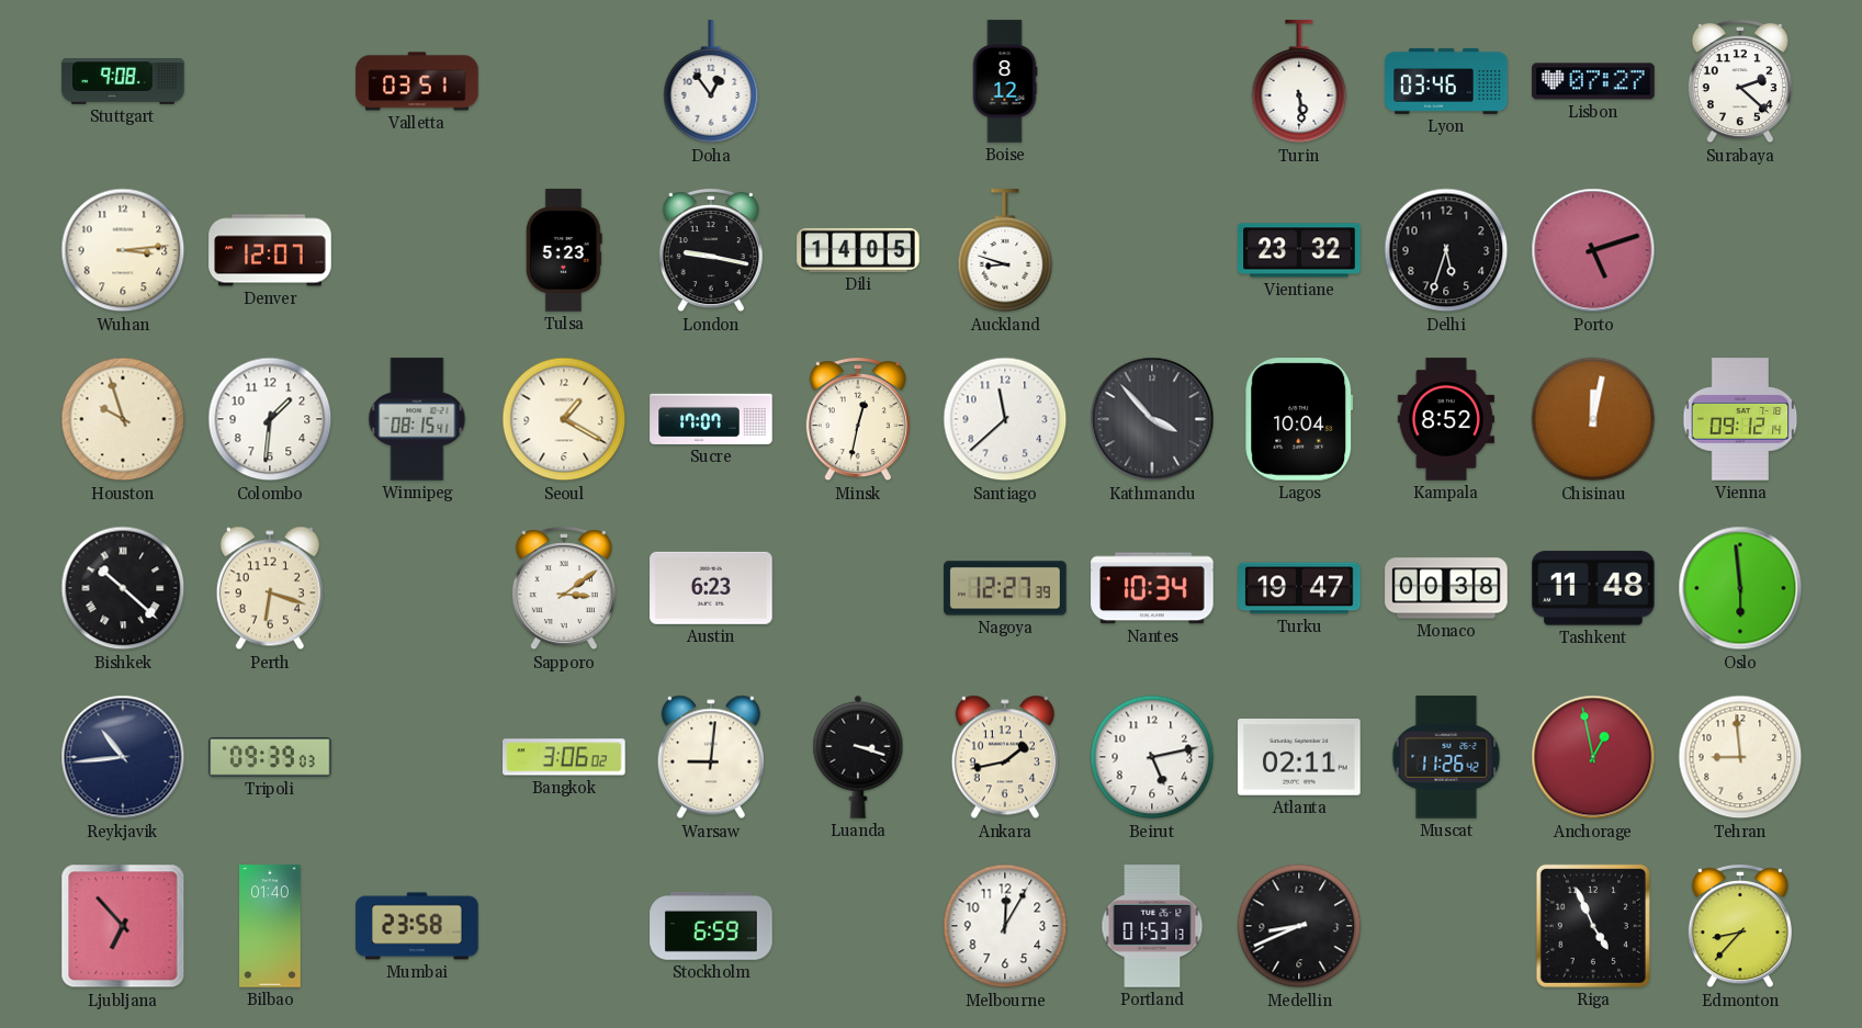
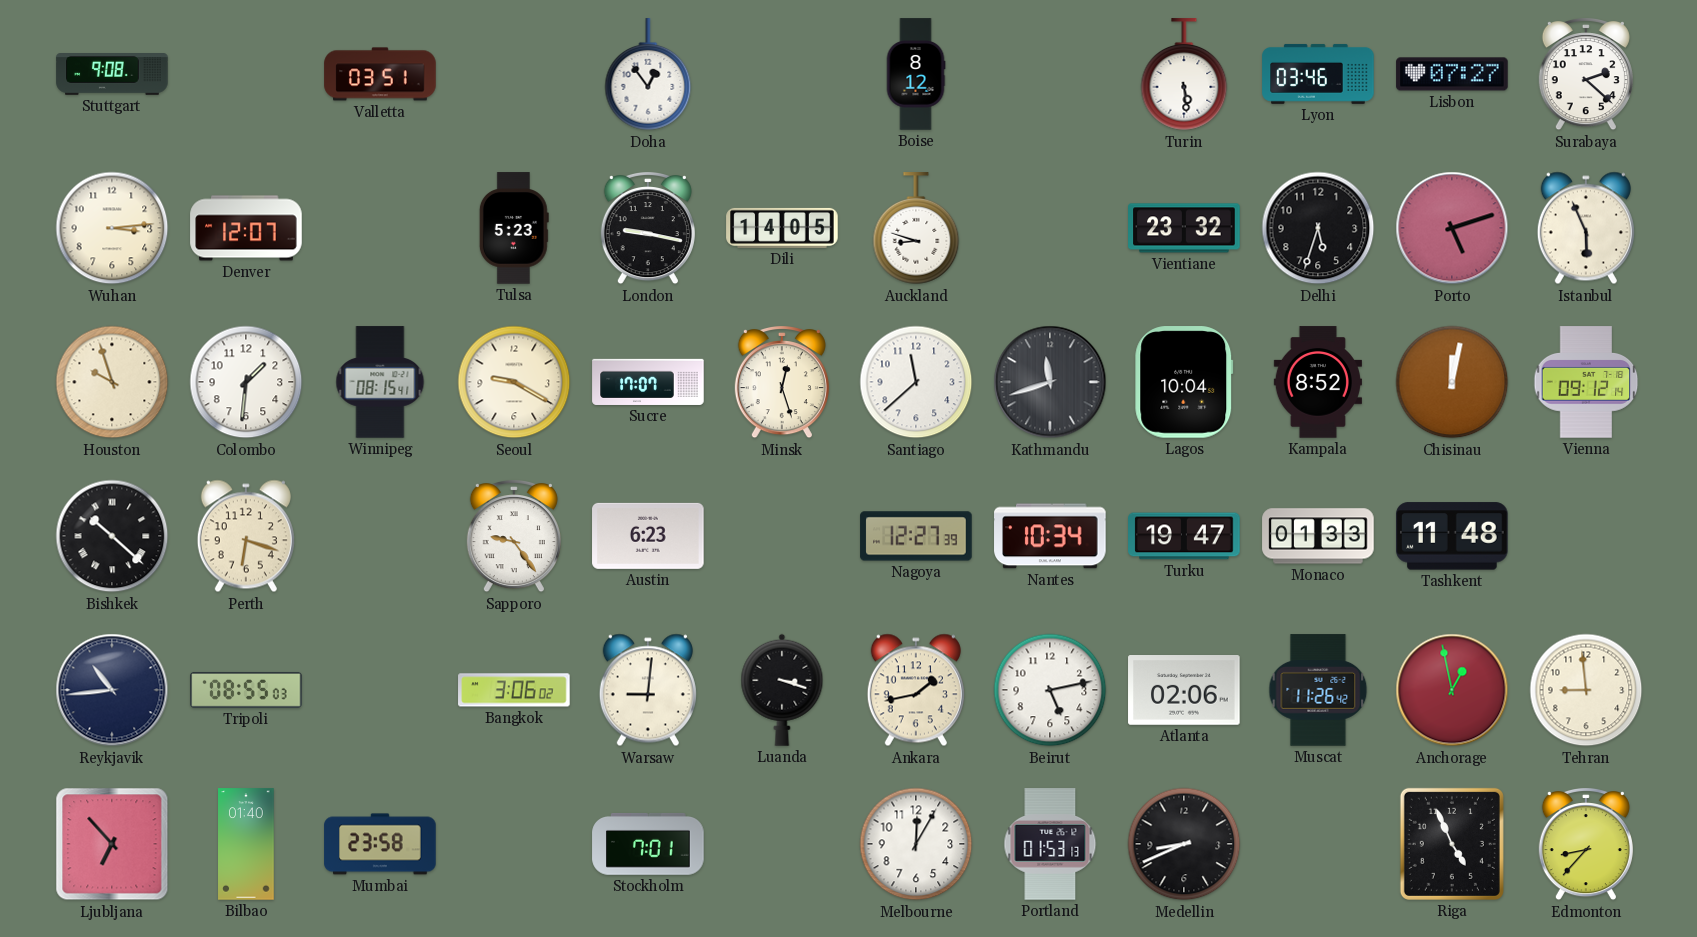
Istanbul: none -> 5:56
Seoul: 1:20 -> 9:20
Minsk: 12:32 -> 12:27
Kathmandu: 3:53 -> 11:42
Sapporo: 3:09 -> 9:24
Monaco: 00:38 -> 01:33
Oslo: 5:59 -> none
Tripoli: 09:39 -> 08:55
Atlanta: 02:11 -> 02:06
Stockholm: 6:59 -> 7:01
